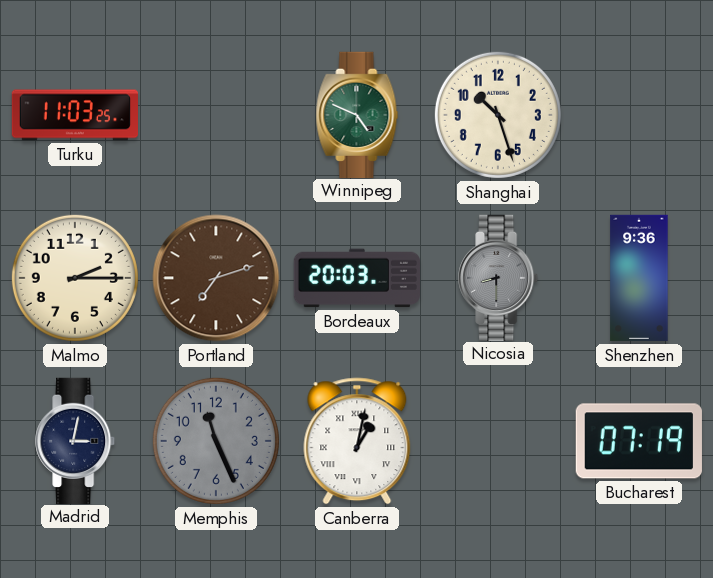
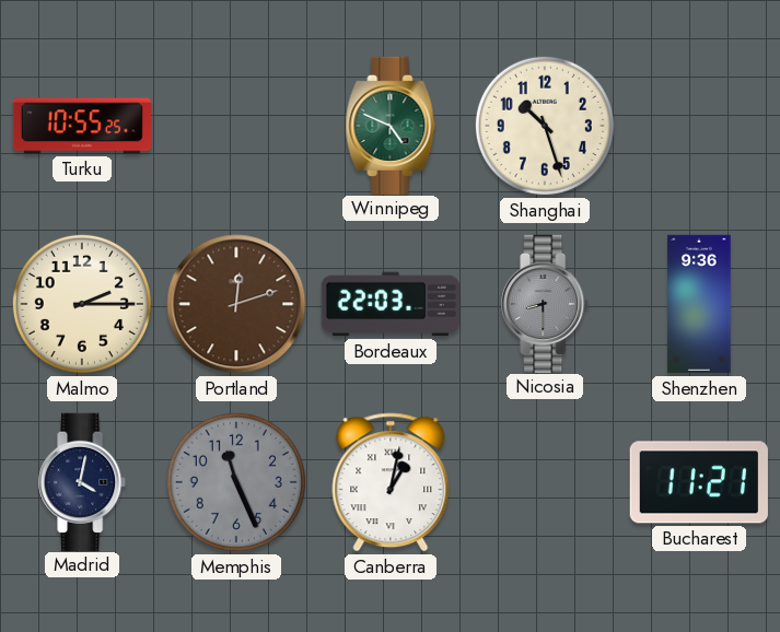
Turku: 11:03 -> 10:55
Portland: 7:12 -> 12:12
Bordeaux: 20:03 -> 22:03
Madrid: 3:02 -> 4:02
Bucharest: 07:19 -> 11:21
